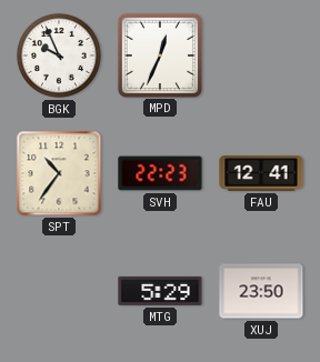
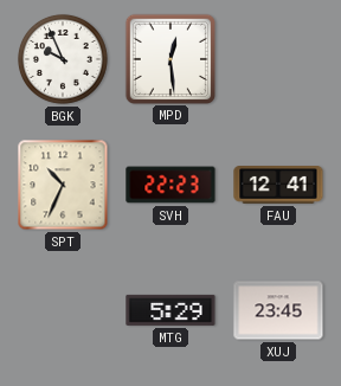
MPD: 12:34 -> 12:29
SPT: 10:36 -> 10:34
XUJ: 23:50 -> 23:45
